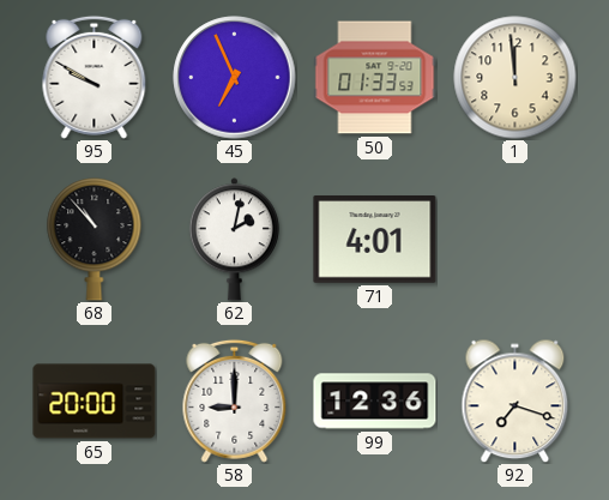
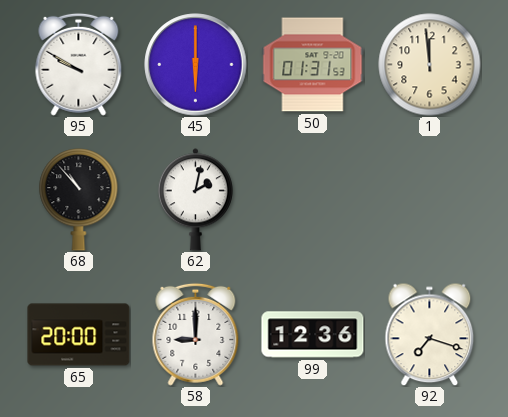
45: 6:56 -> 6:00
50: 01:33 -> 01:31
71: 4:01 -> none
